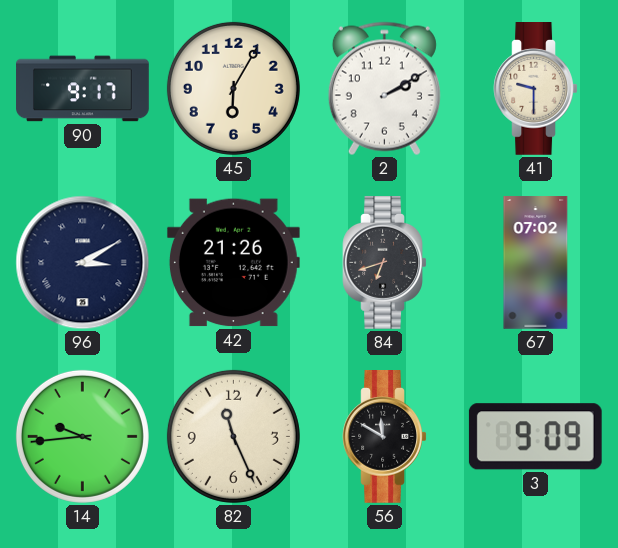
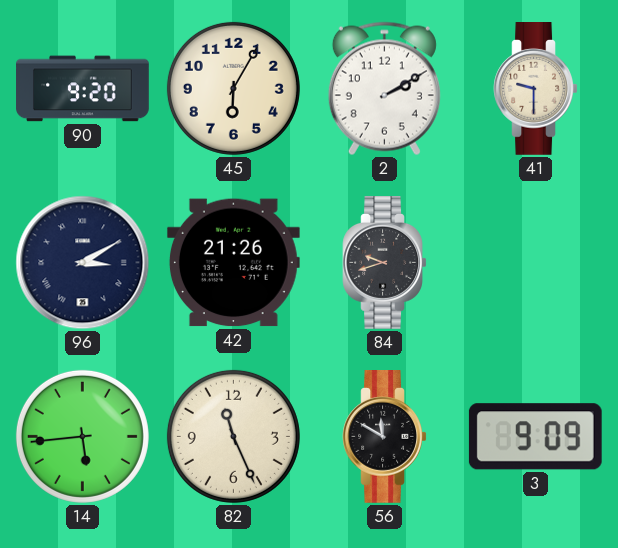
90: 9:17 -> 9:20
84: 6:42 -> 9:42
67: 07:02 -> none
14: 9:44 -> 5:44
